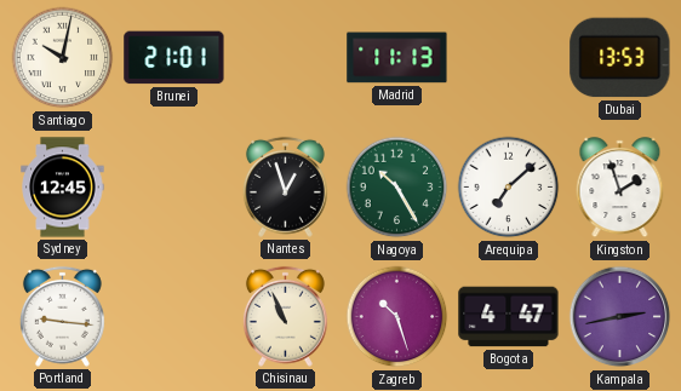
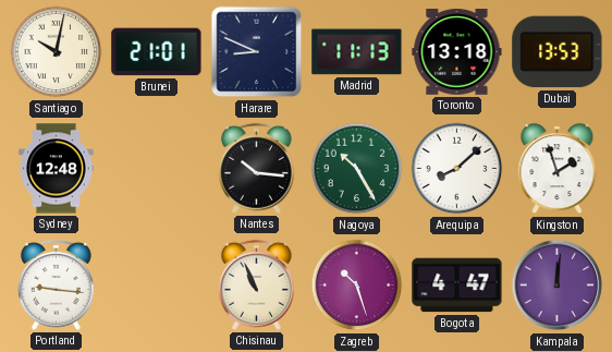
Harare: none -> 8:49
Toronto: none -> 13:18
Sydney: 12:45 -> 12:48
Nantes: 12:57 -> 10:16
Arequipa: 7:08 -> 8:08
Kampala: 2:43 -> 12:01
